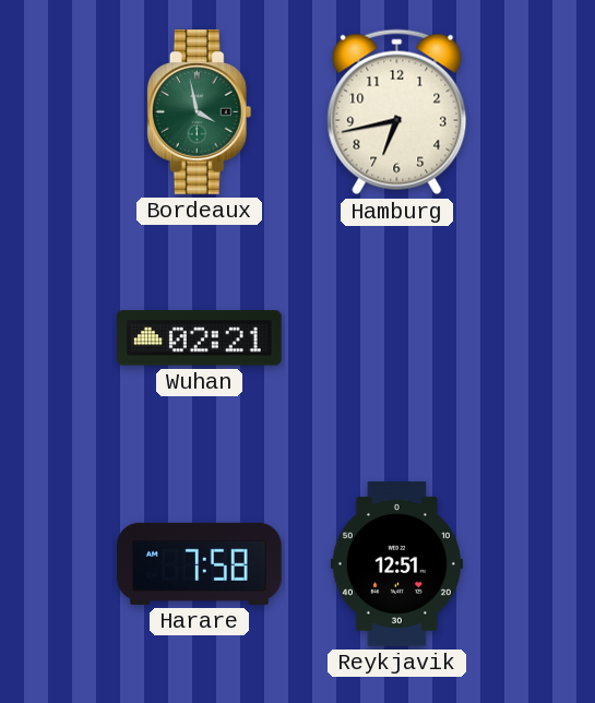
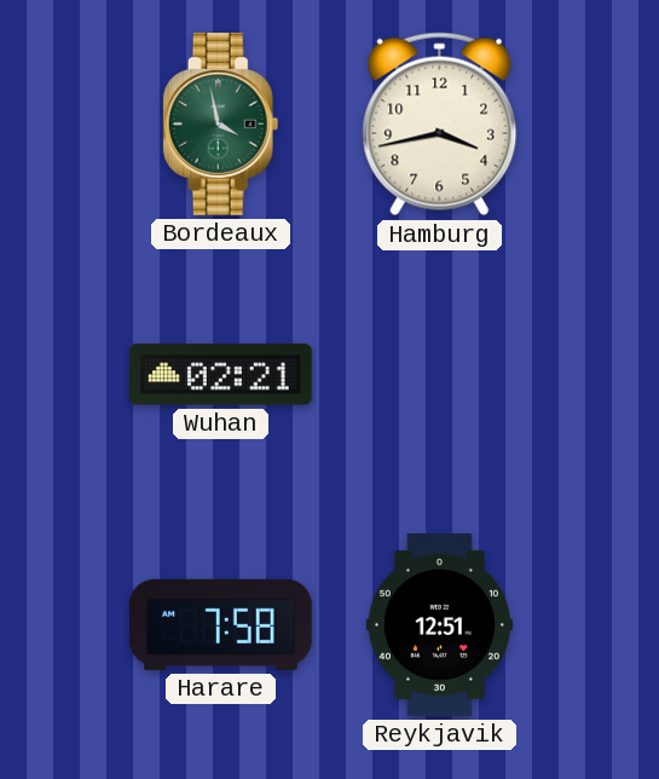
Hamburg: 6:43 -> 3:43
